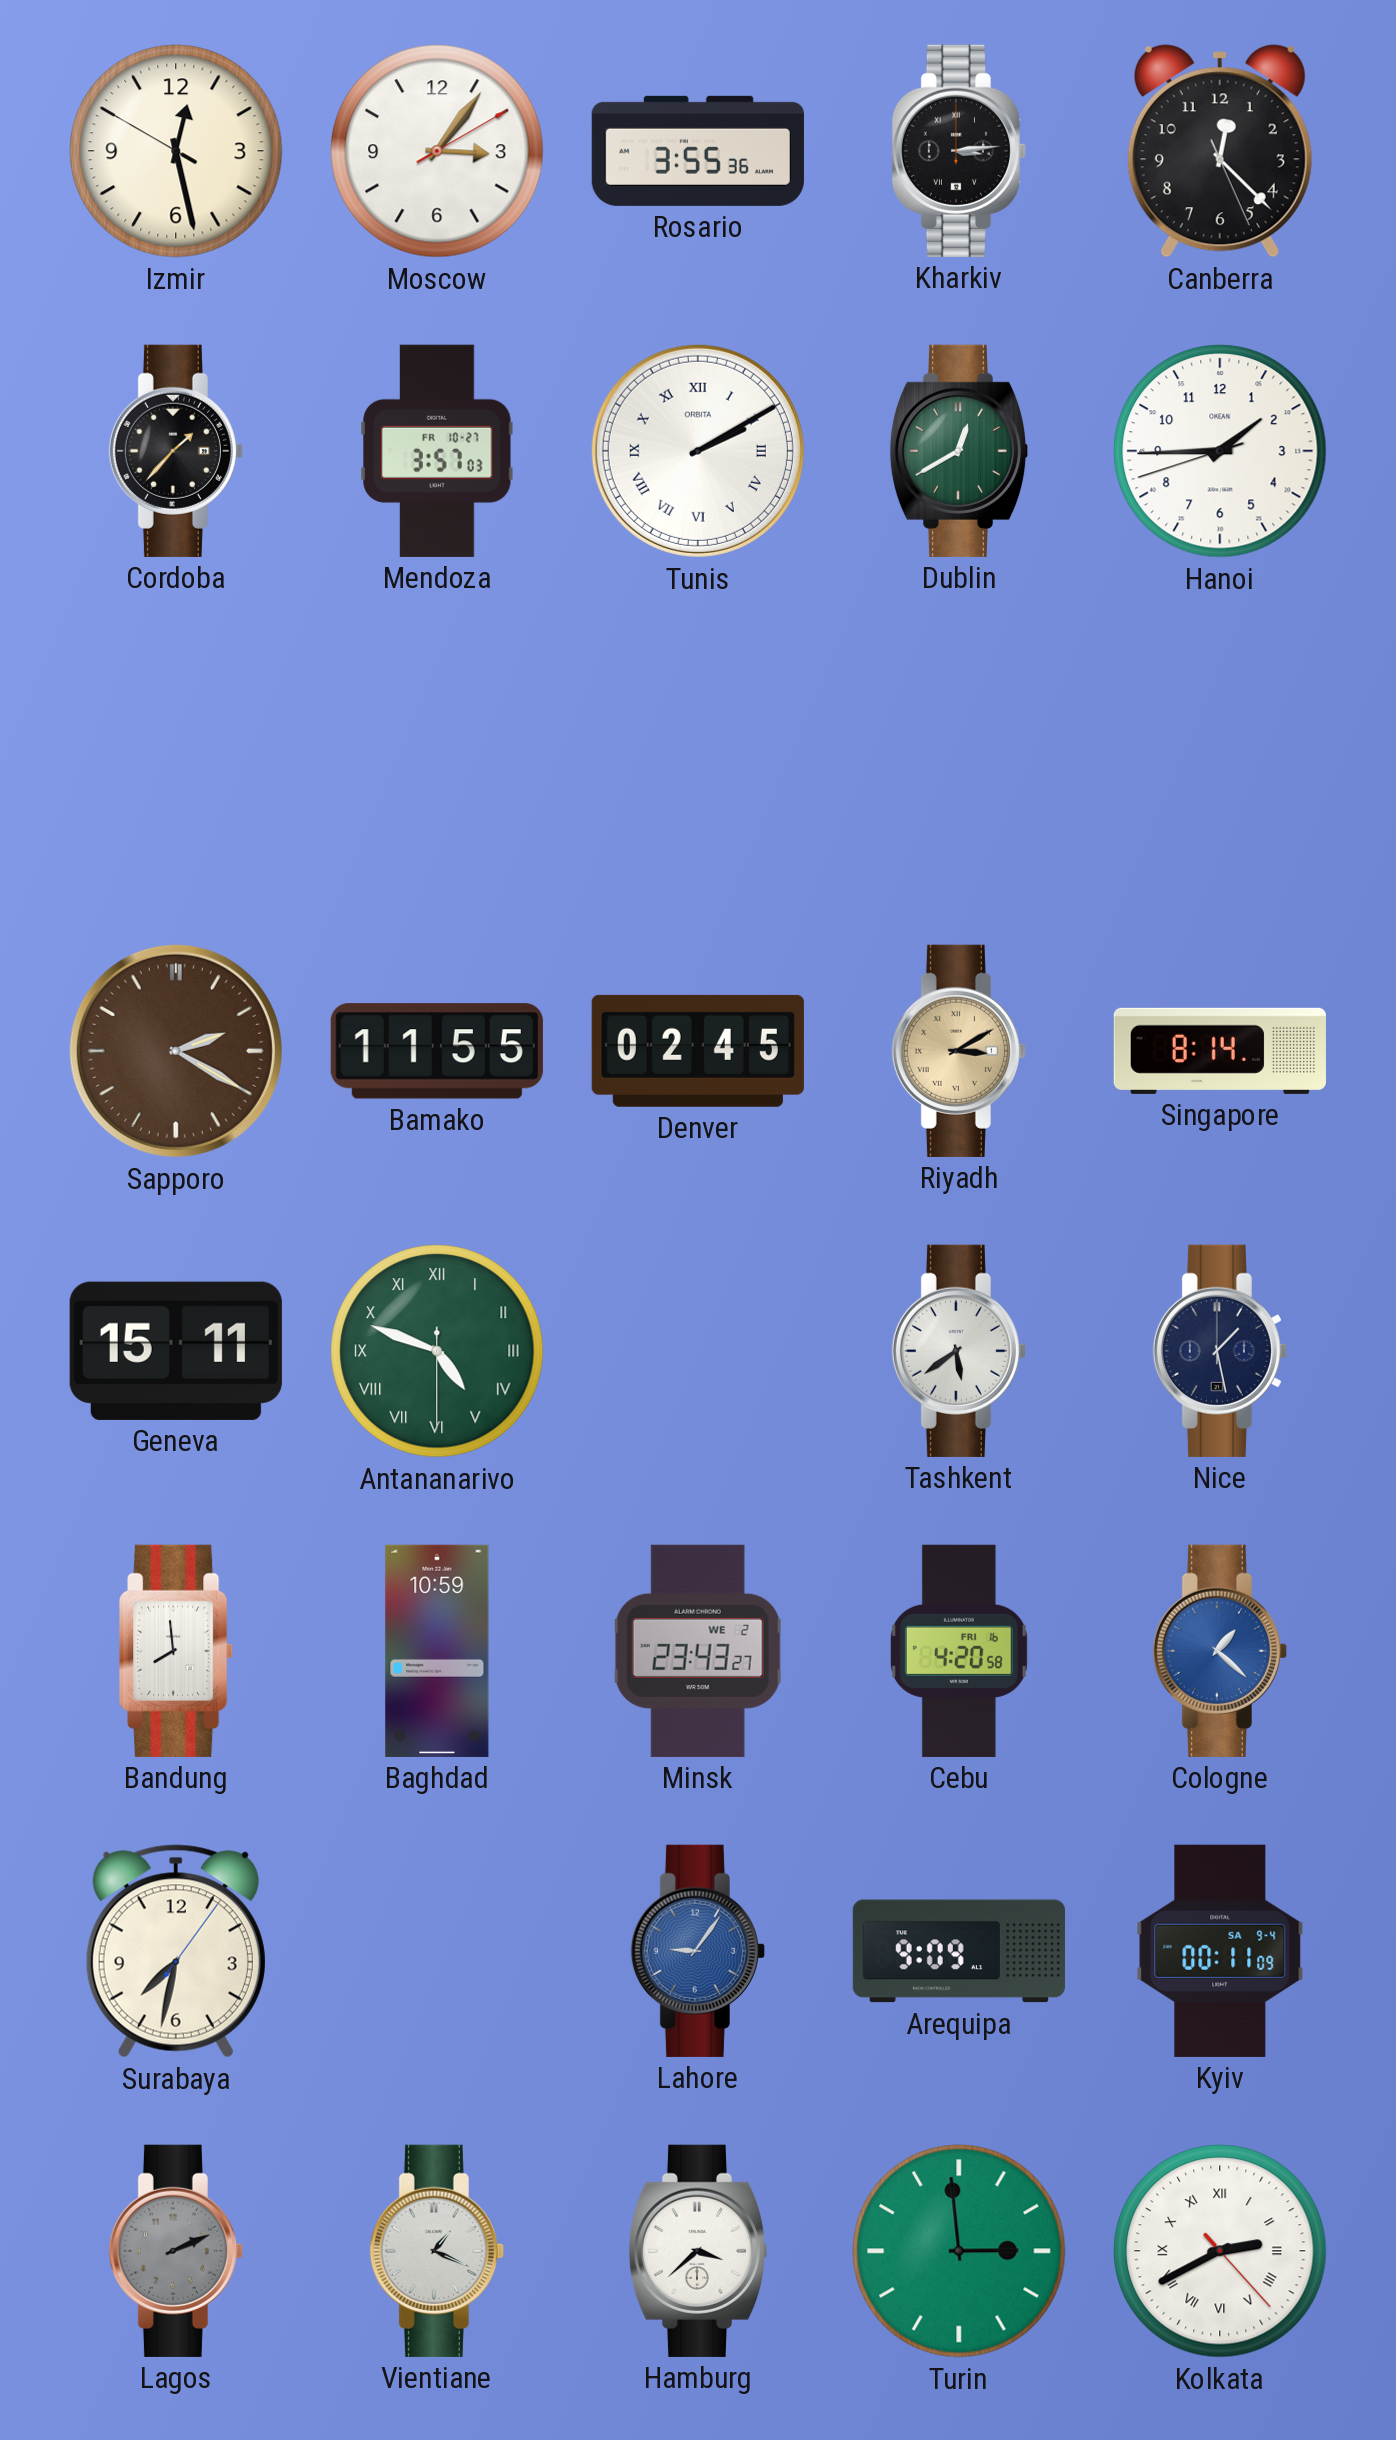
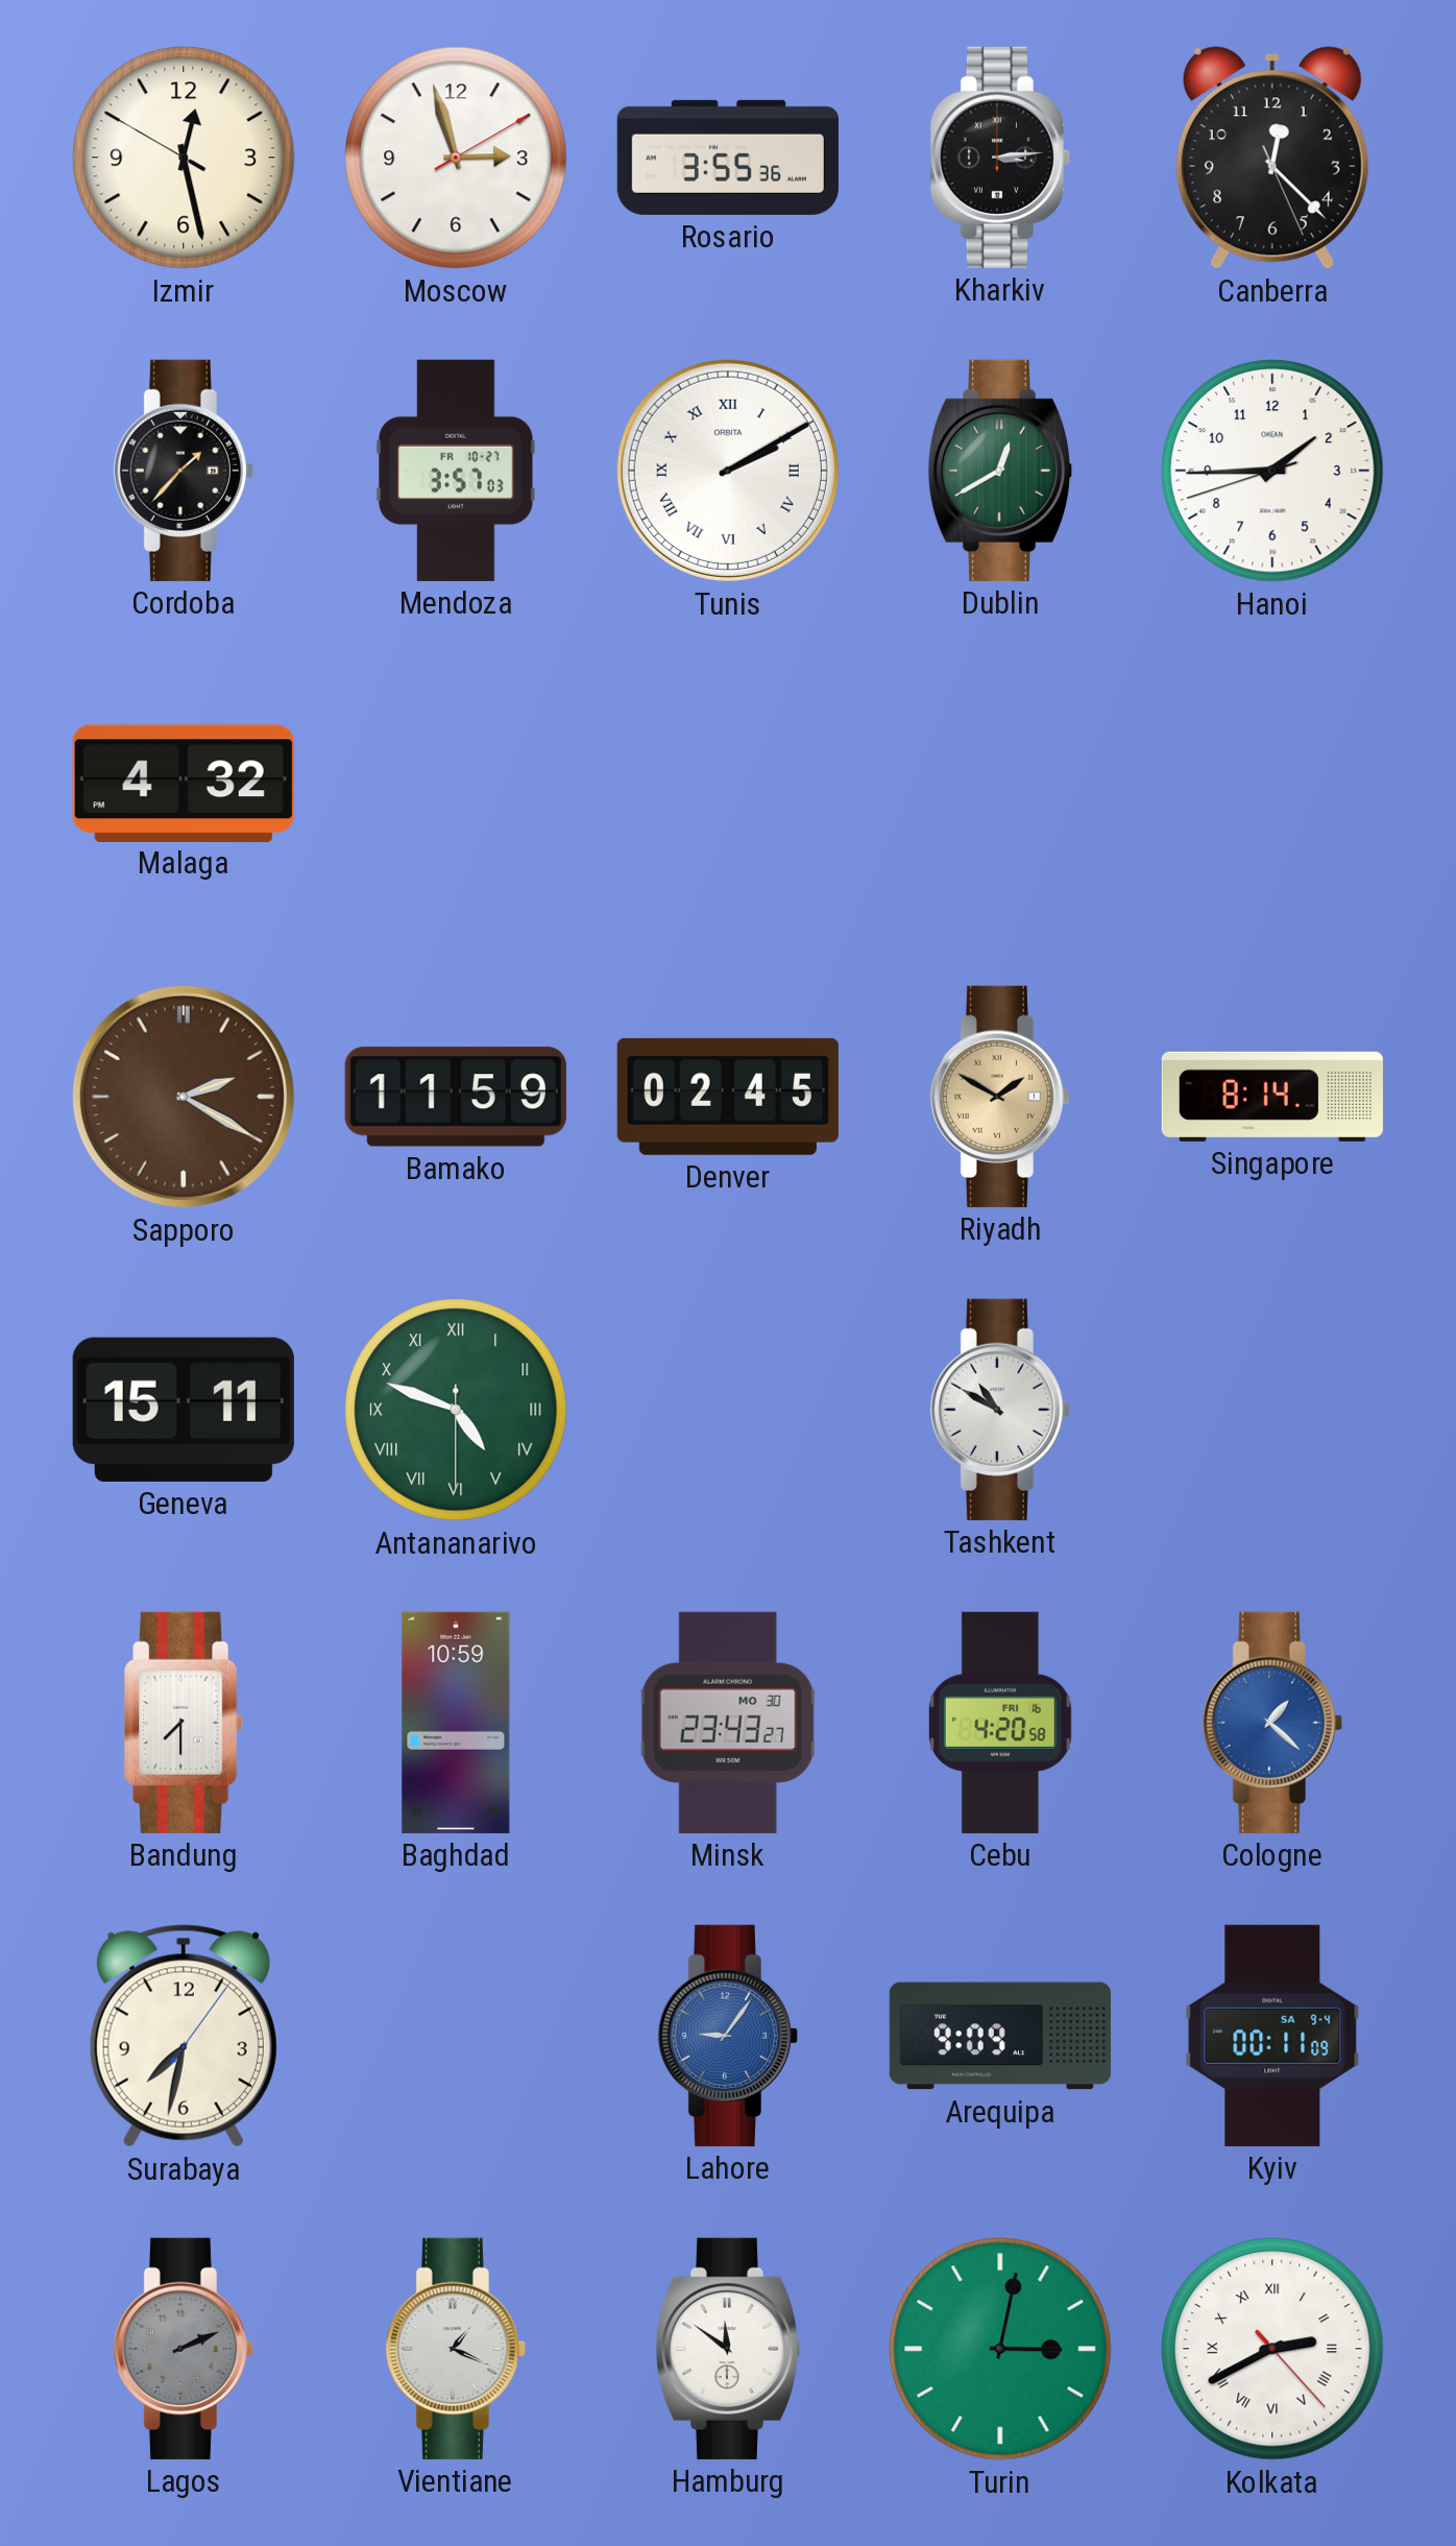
Moscow: 3:06 -> 2:57
Malaga: none -> 4:32
Bamako: 11:55 -> 11:59
Riyadh: 3:10 -> 1:50
Tashkent: 5:39 -> 10:50
Nice: 1:28 -> none
Bandung: 7:59 -> 7:30
Minsk date: WE 2 -> MO 30
Hamburg: 3:38 -> 11:51
Turin: 2:59 -> 3:02
